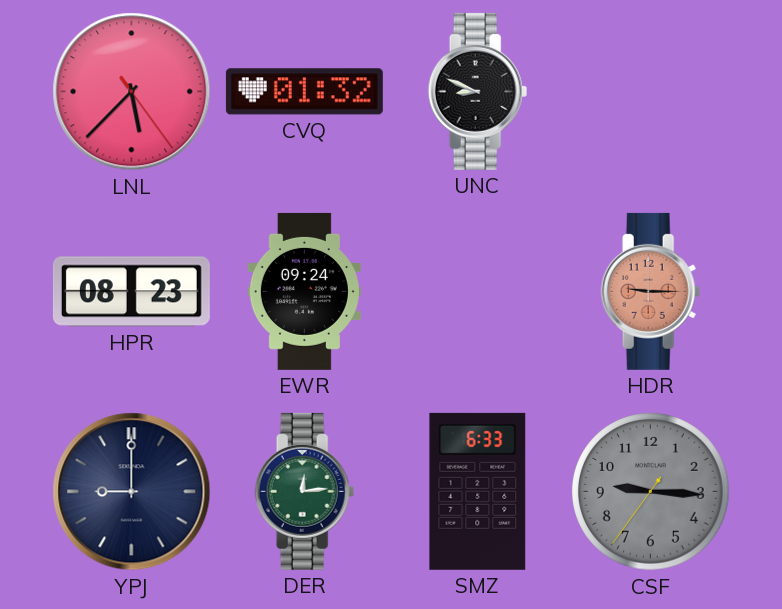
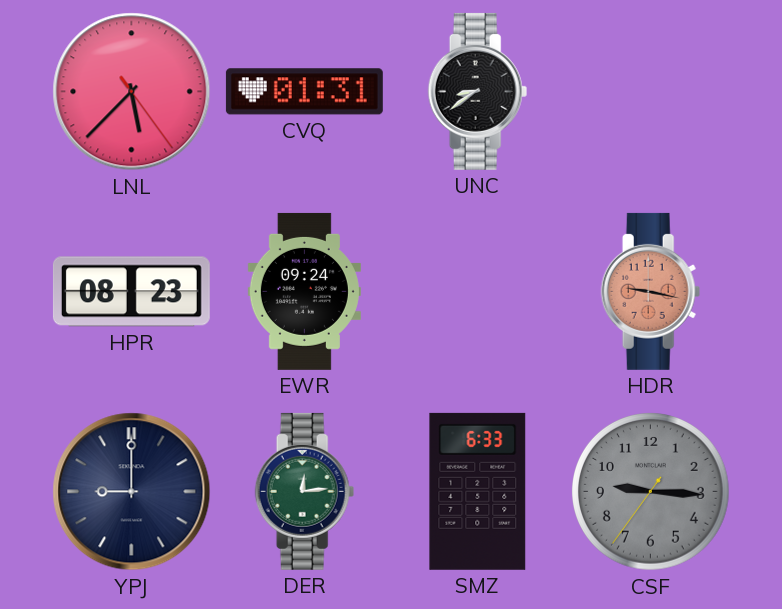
CVQ: 01:32 -> 01:31
UNC: 8:49 -> 8:39
HDR: 9:15 -> 9:17
